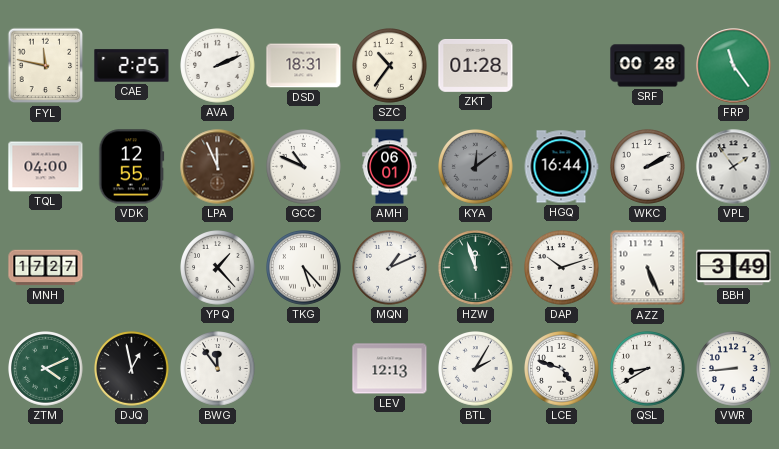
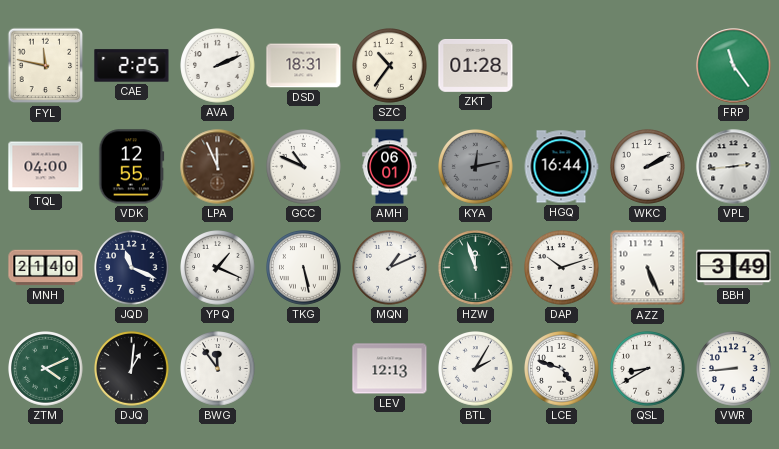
SRF: 00:28 -> none
KYA: 12:09 -> 12:13
VPL: 1:54 -> 2:44
MNH: 17:27 -> 21:40
JQD: none -> 11:19
YPQ: 1:23 -> 1:19
TKG: 5:23 -> 5:28
DJQ: 12:58 -> 1:01
